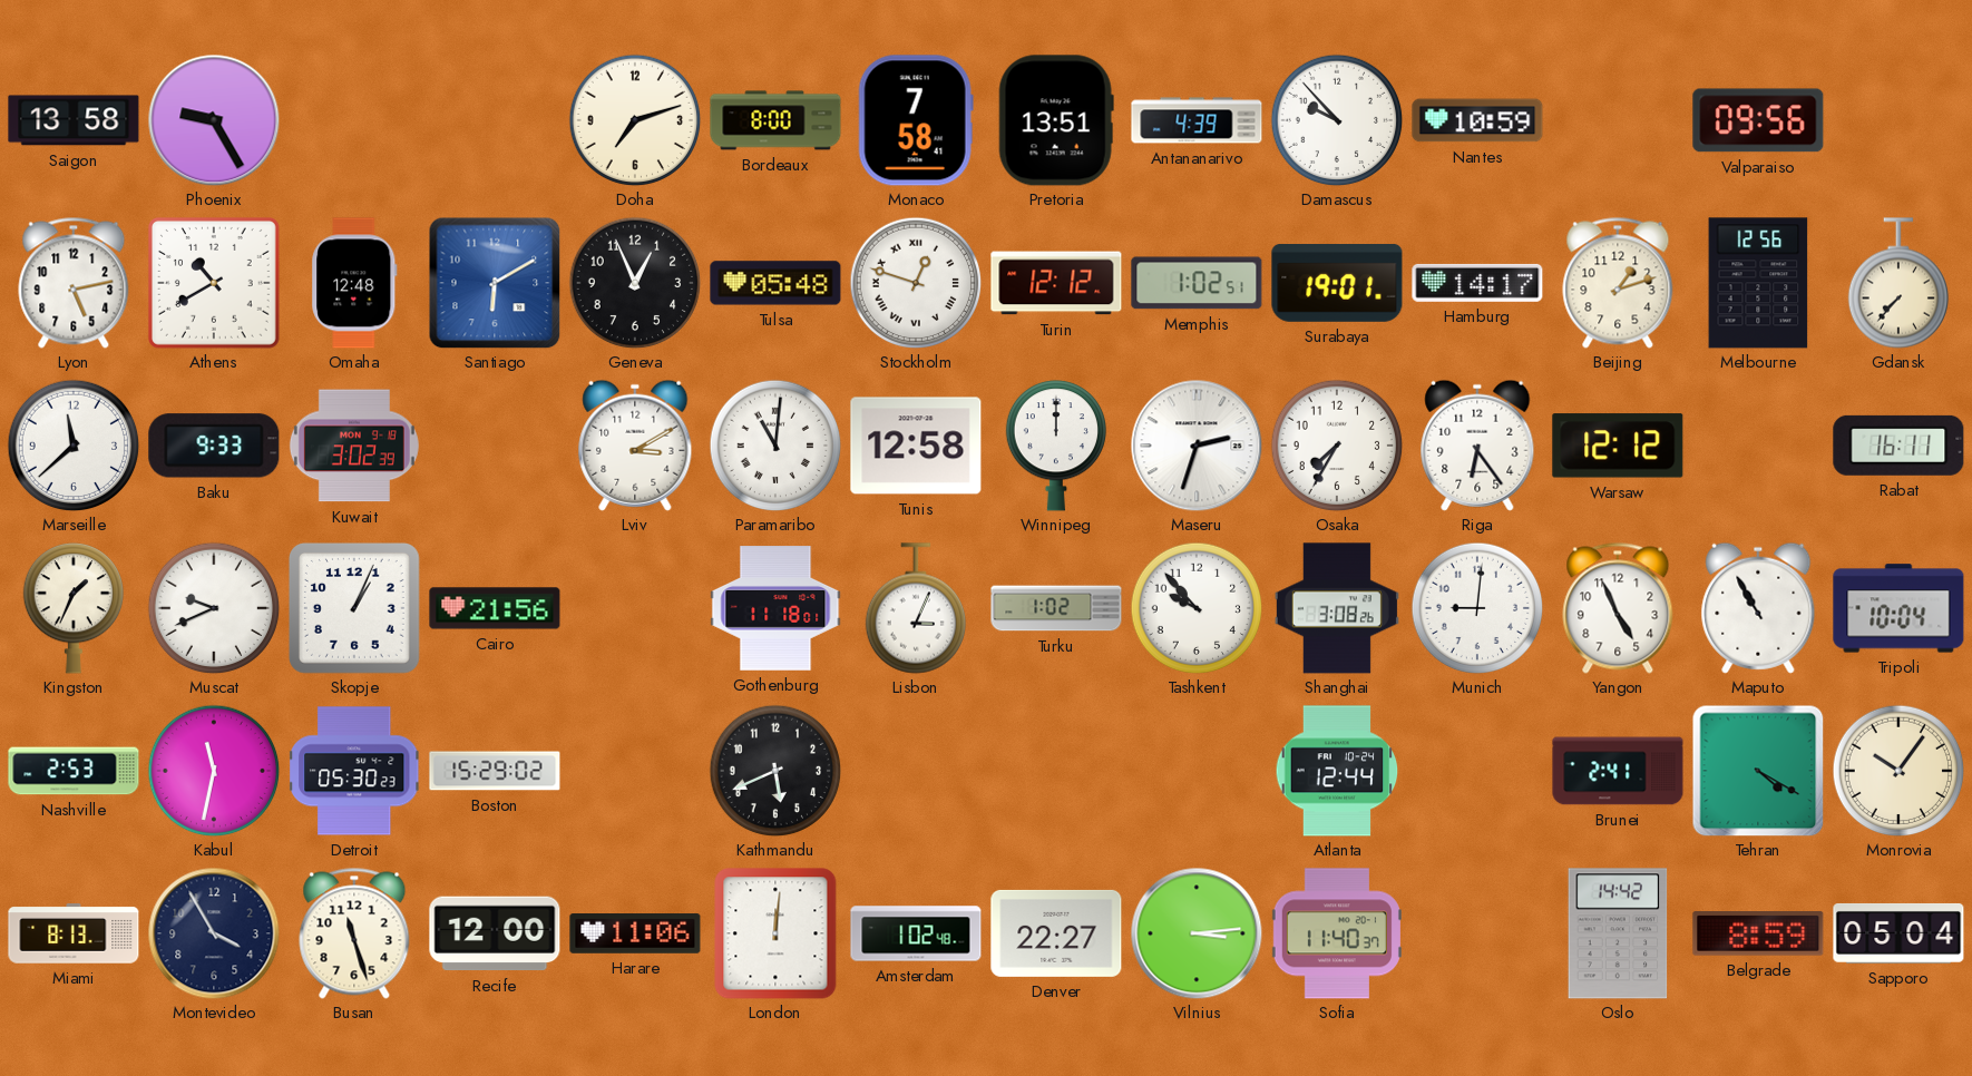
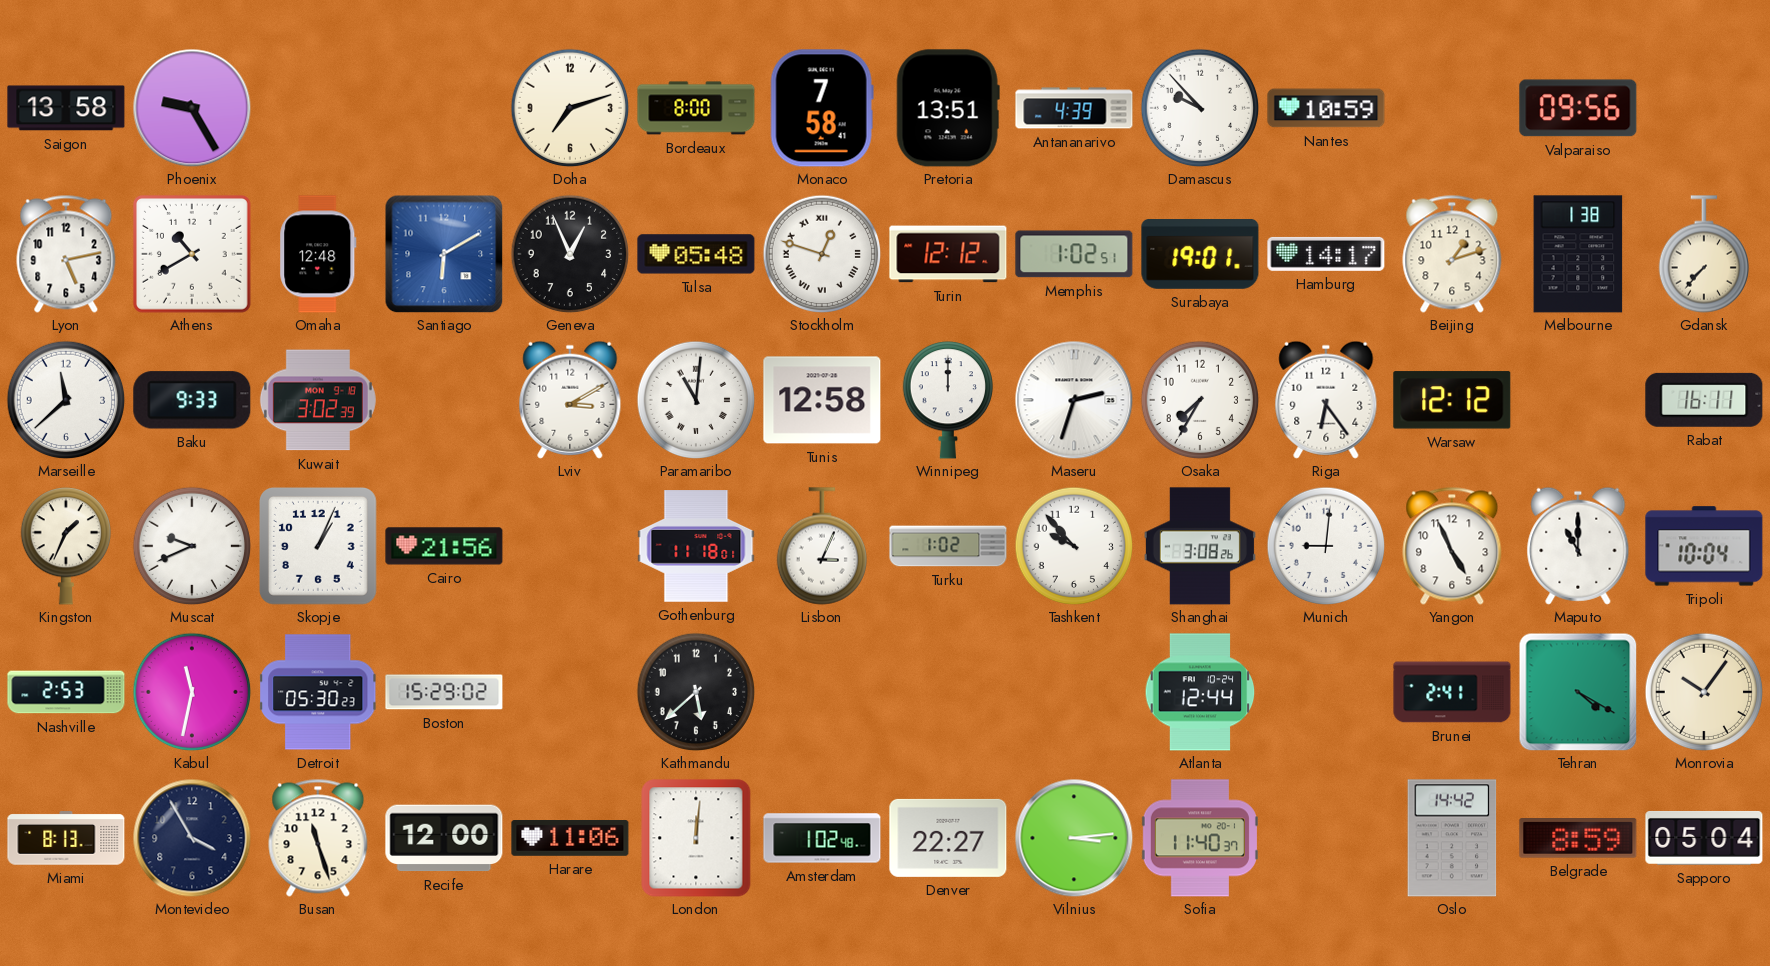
Melbourne: 12:56 -> 1:38
Maputo: 10:55 -> 11:00
Kathmandu: 5:41 -> 5:38
